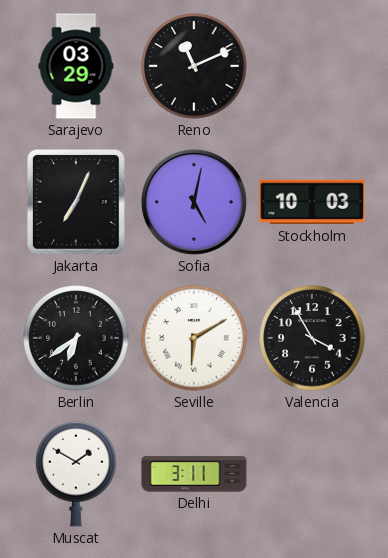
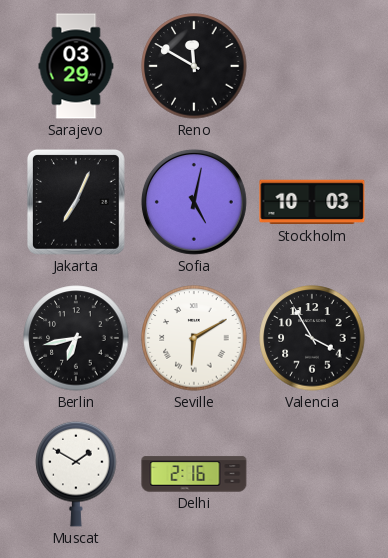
Reno: 11:11 -> 11:50
Berlin: 6:39 -> 6:43
Delhi: 3:11 -> 2:16
